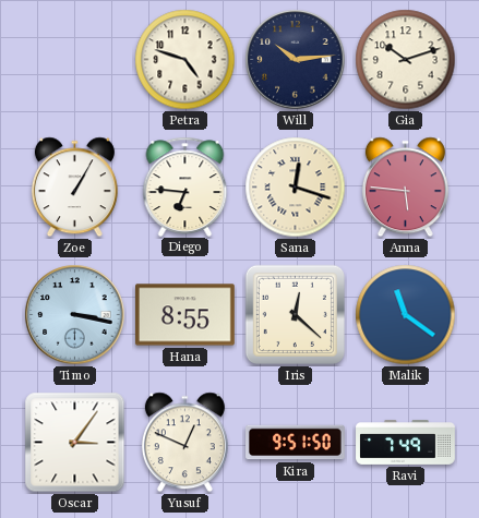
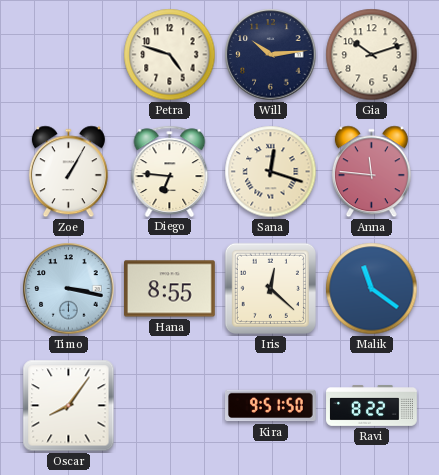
Anna: 5:46 -> 11:46
Oscar: 3:06 -> 8:06
Yusuf: 12:49 -> none
Ravi: 7:49 -> 8:22
